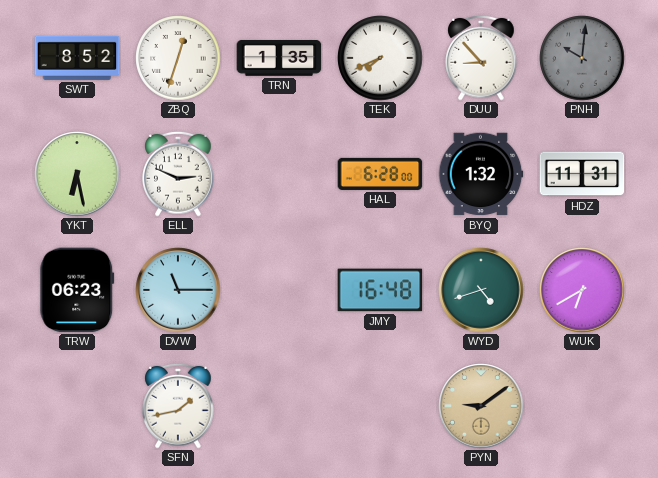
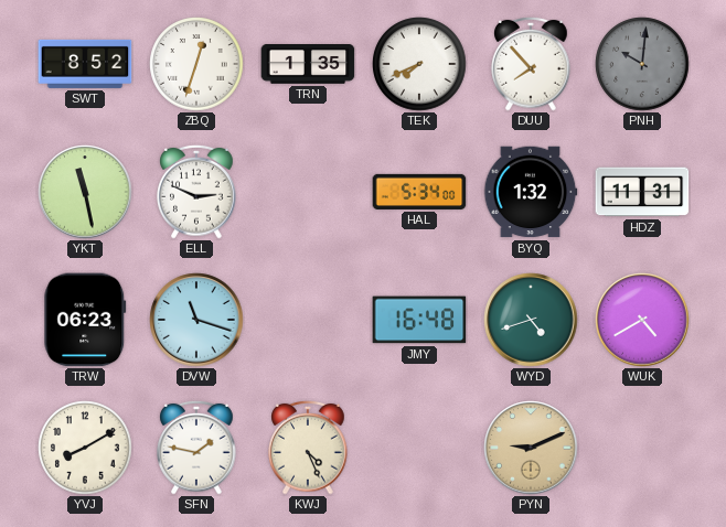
DUU: 8:53 -> 7:53
YKT: 6:28 -> 11:28
HAL: 6:28 -> 5:34
DVW: 11:15 -> 11:18
WUK: 6:40 -> 4:40
YVJ: none -> 8:10
SFN: 1:43 -> 1:47
KWJ: none -> 4:26
PYN: 9:09 -> 9:11
